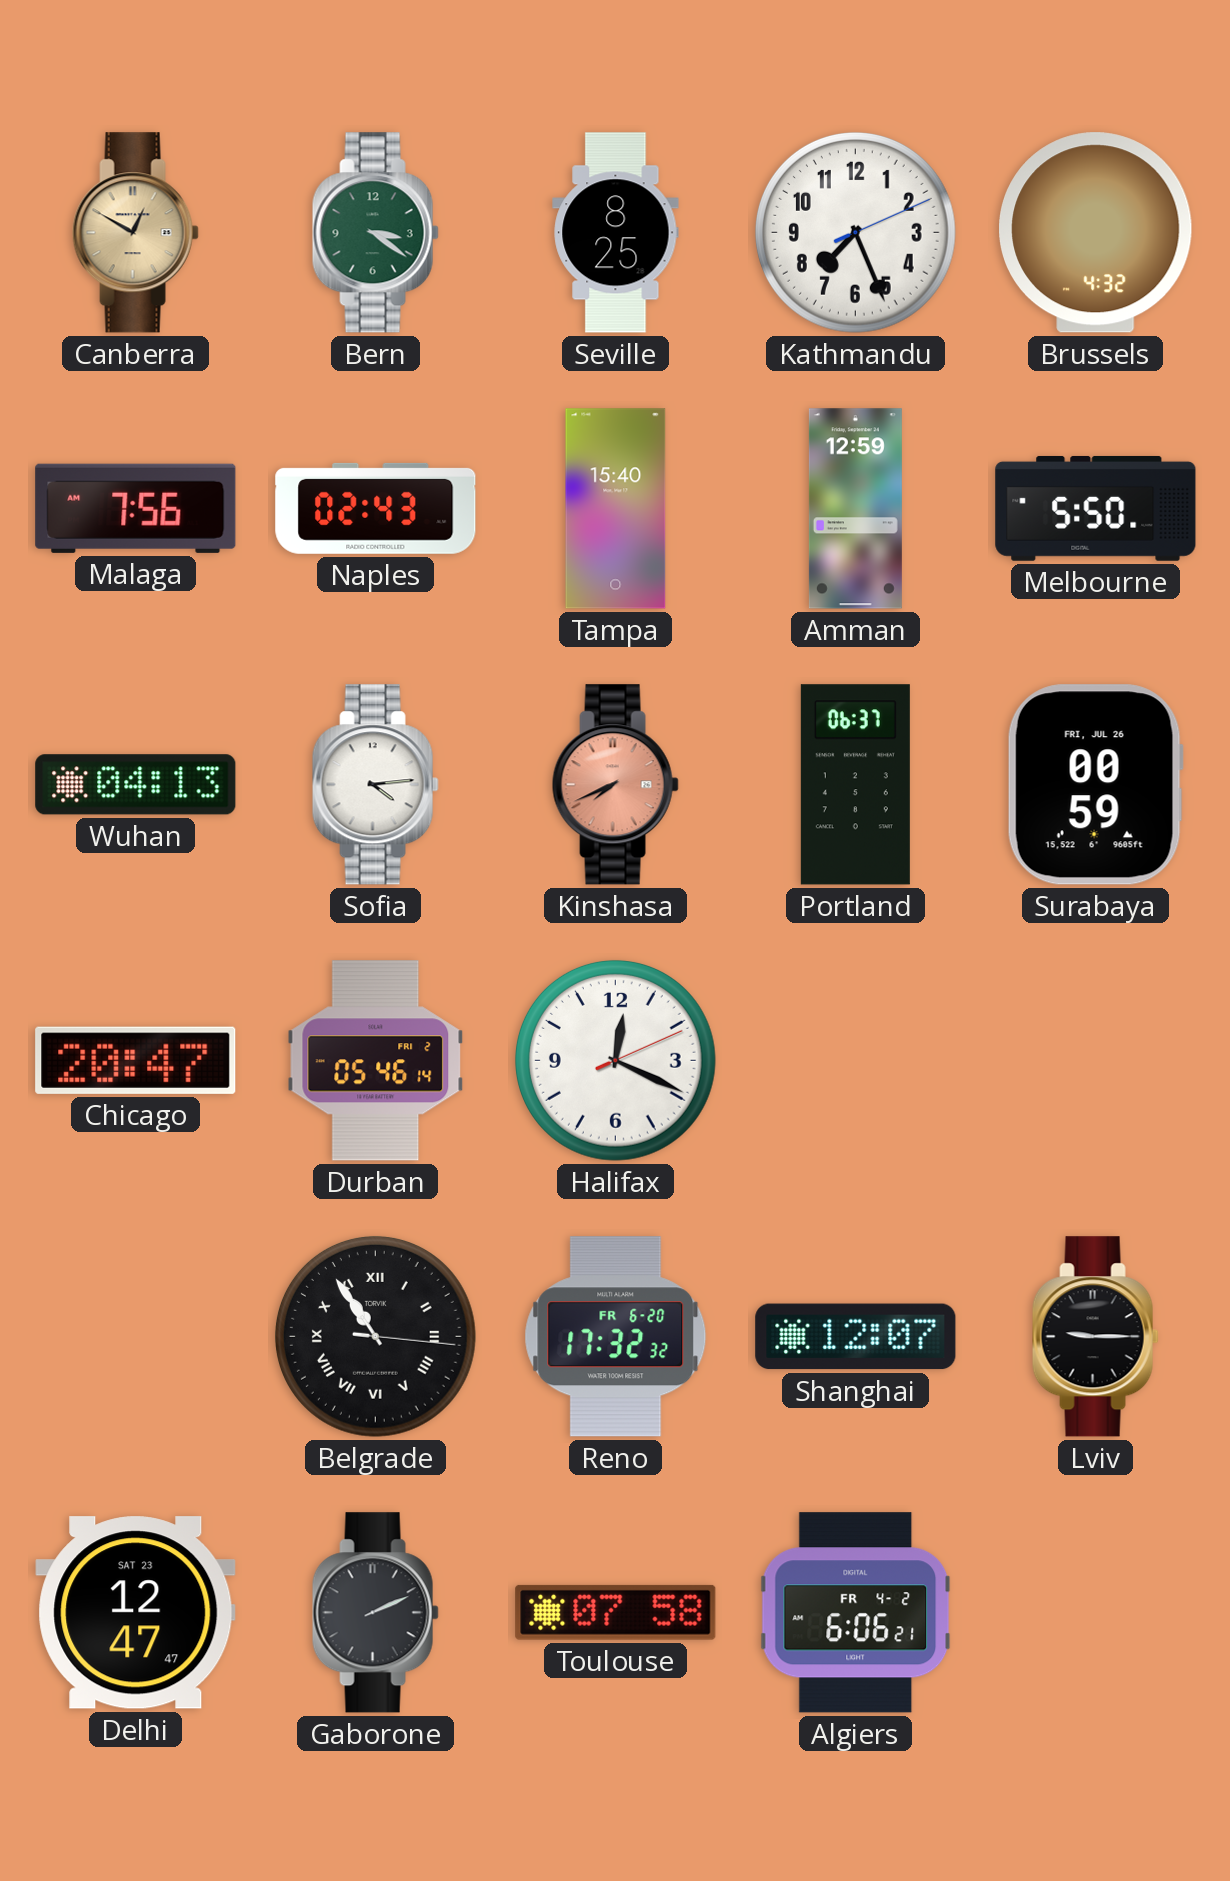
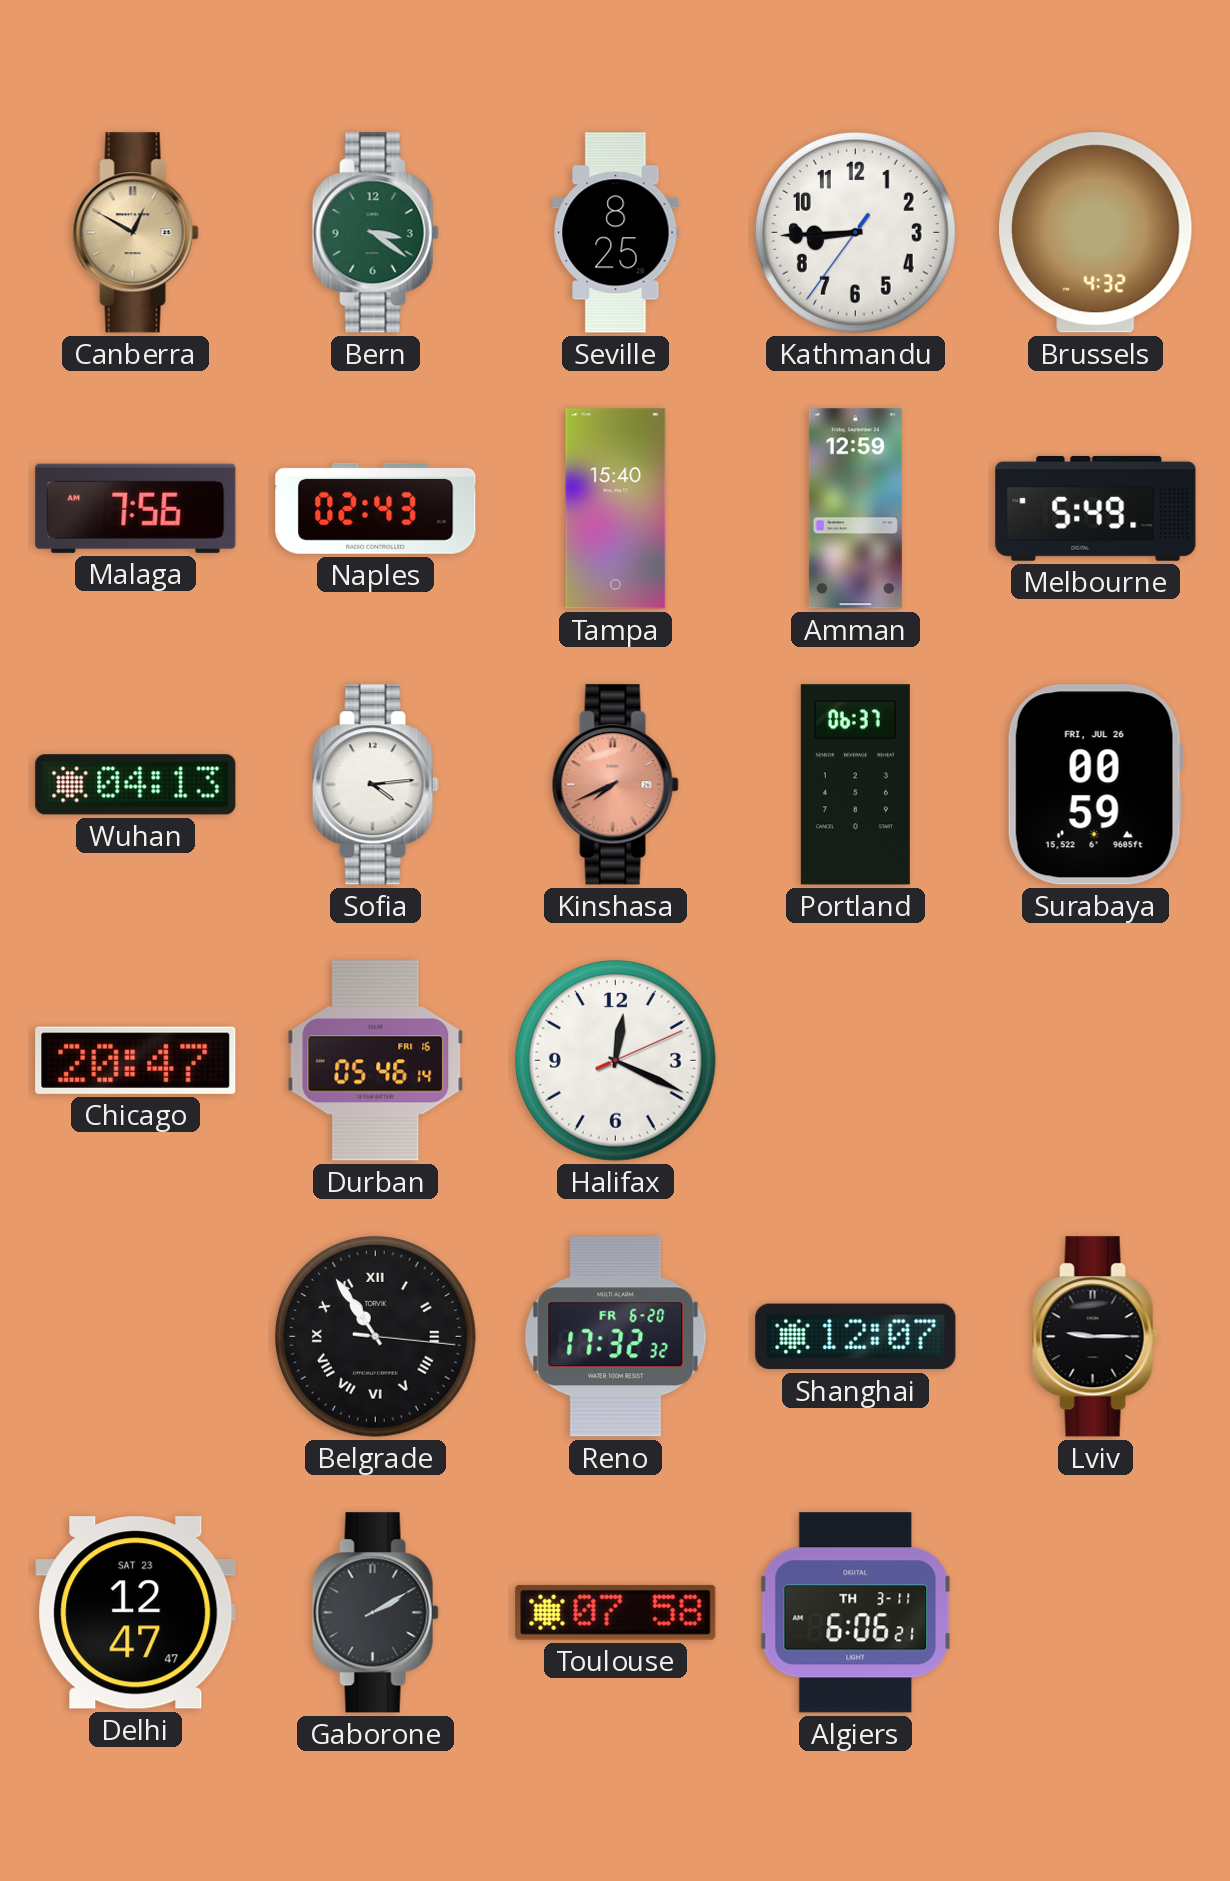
Kathmandu: 7:26 -> 8:44
Melbourne: 5:50 -> 5:49
Durban date: FRI 2 -> FRI 16
Gaborone: 2:11 -> 2:10
Algiers date: FR 4-2 -> TH 3-11
